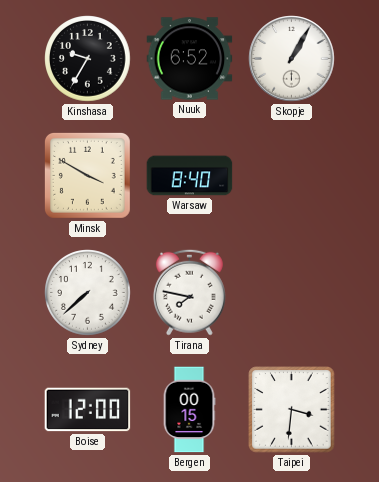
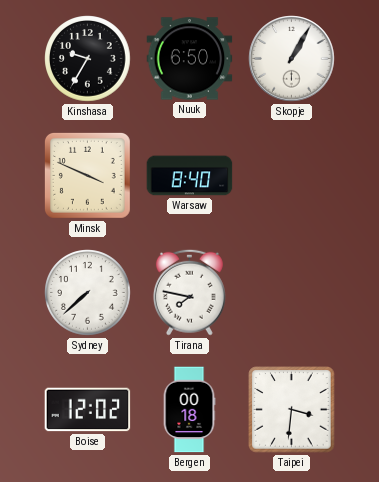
Nuuk: 6:52 -> 6:50
Minsk: 3:50 -> 3:49
Boise: 12:00 -> 12:02
Bergen: 00:15 -> 00:18
